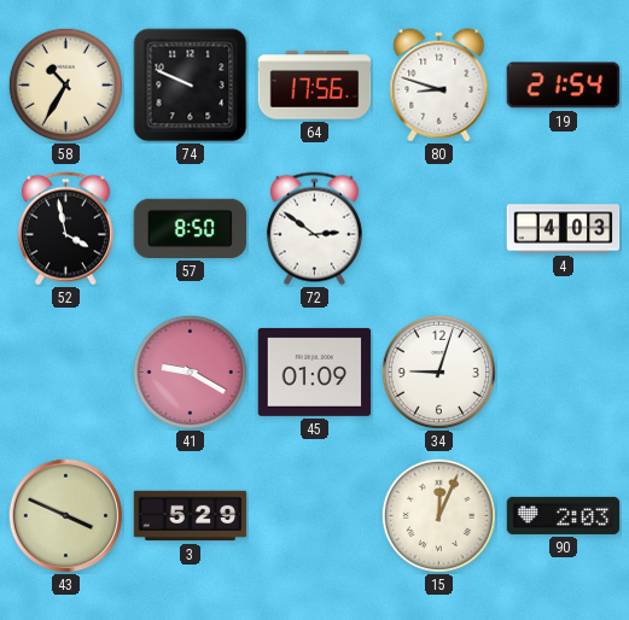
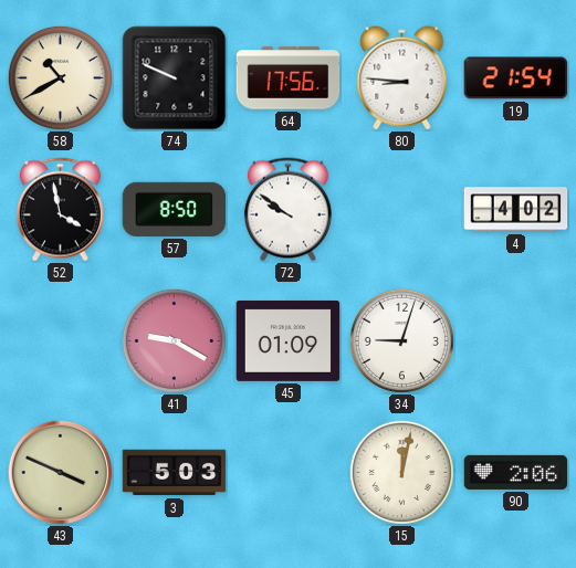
58: 10:35 -> 10:40
80: 8:48 -> 8:46
72: 2:51 -> 9:51
4: 4:03 -> 4:02
3: 5:29 -> 5:03
15: 12:04 -> 12:02
90: 2:03 -> 2:06
